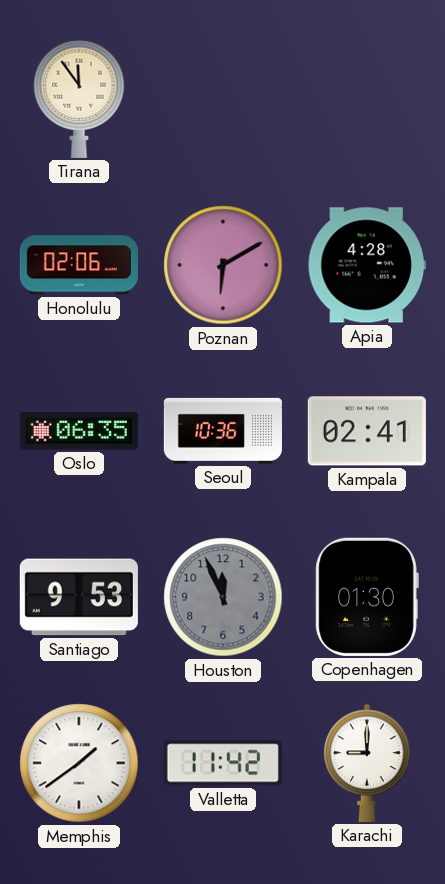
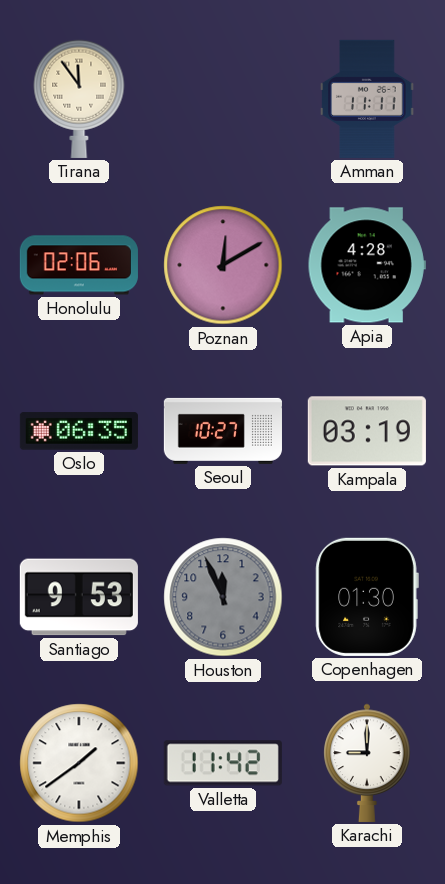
Amman: none -> 11:11
Poznan: 6:10 -> 12:10
Seoul: 10:36 -> 10:27
Kampala: 02:41 -> 03:19
